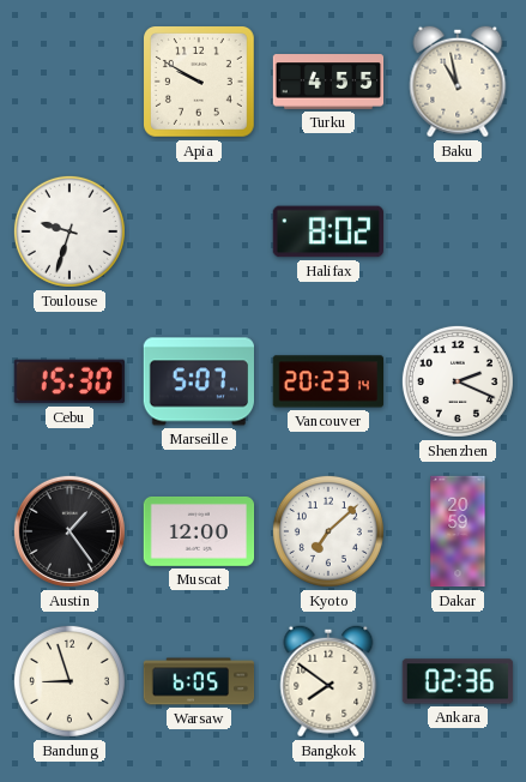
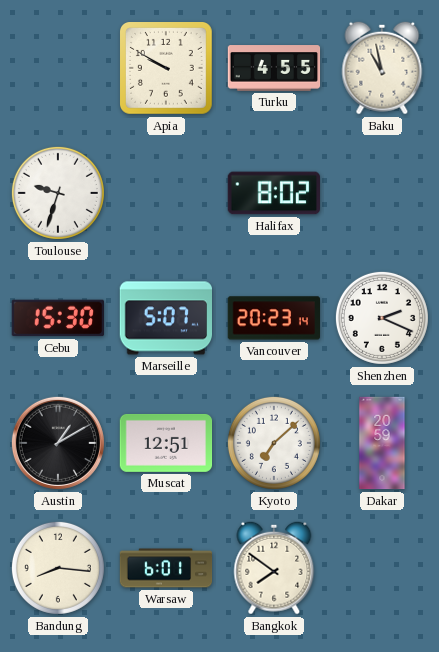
Austin: 1:24 -> 1:10
Muscat: 12:00 -> 12:51
Bandung: 8:57 -> 8:16
Warsaw: 6:05 -> 6:01
Ankara: 02:36 -> none
